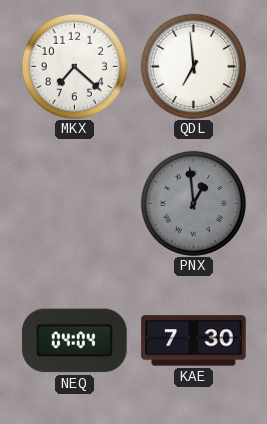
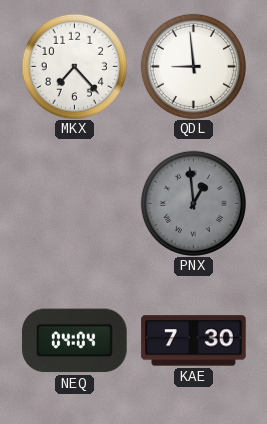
MKX: 7:22 -> 7:23
QDL: 6:59 -> 8:59
